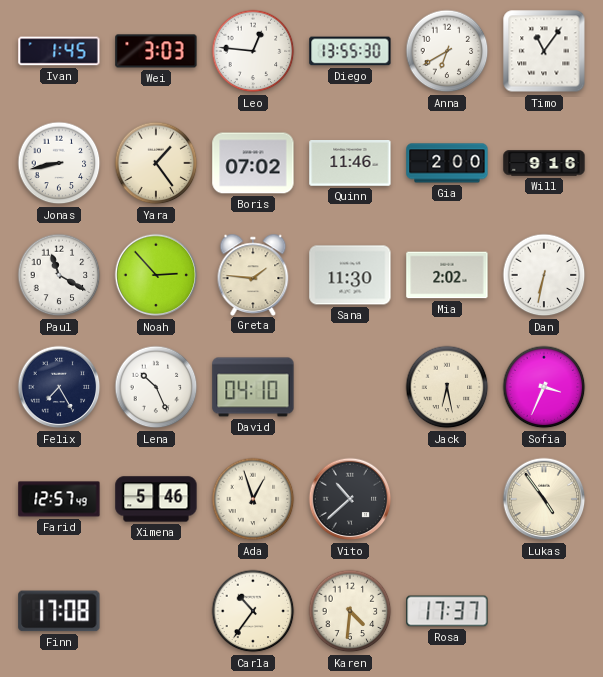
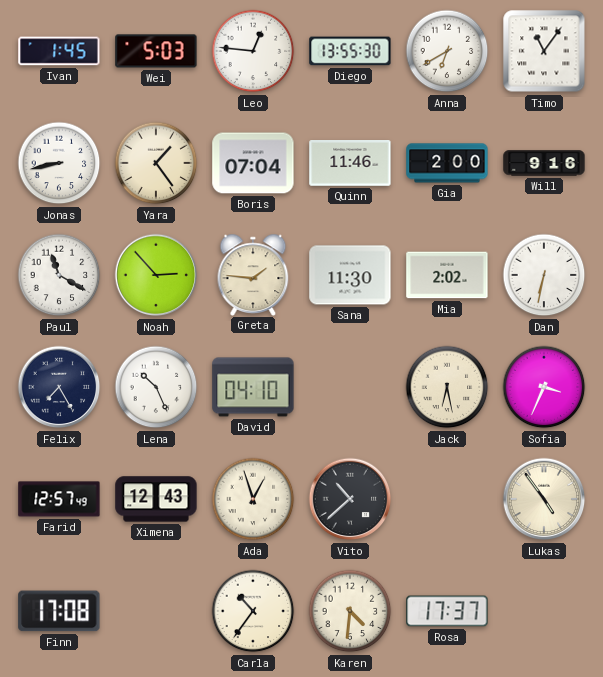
Wei: 3:03 -> 5:03
Boris: 07:02 -> 07:04
Ximena: 5:46 -> 12:43
